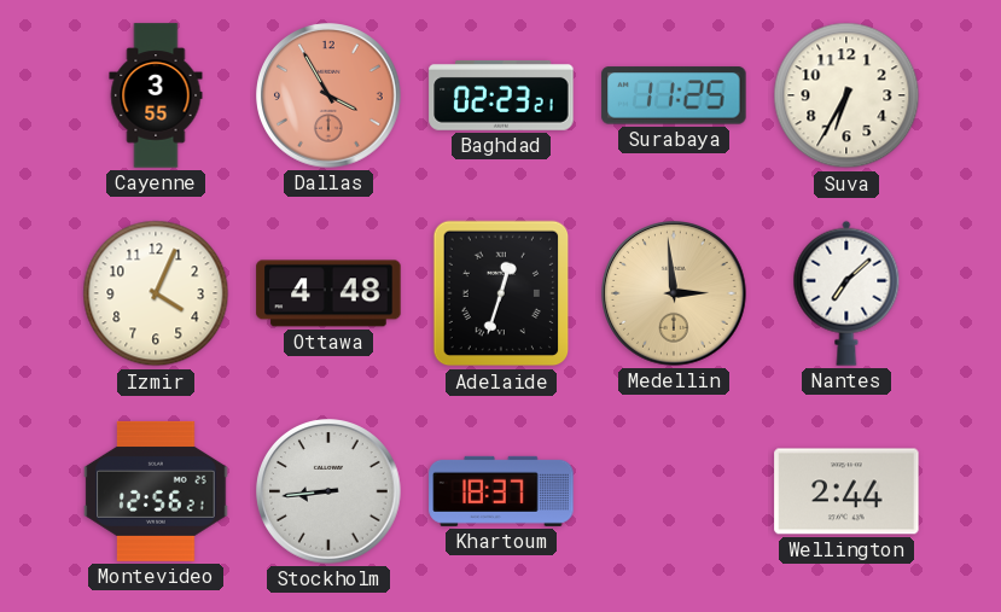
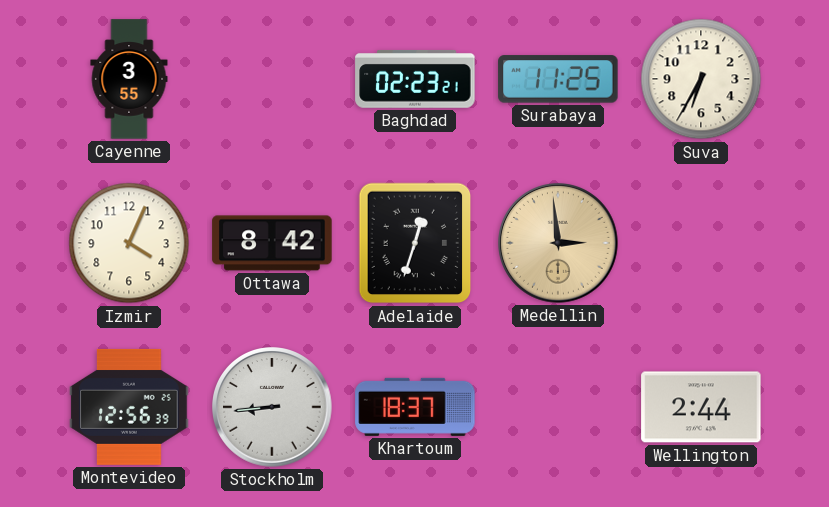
Dallas: 3:55 -> none
Ottawa: 4:48 -> 8:42
Nantes: 7:08 -> none
Montevideo: 12:56:21 -> 12:56:39
